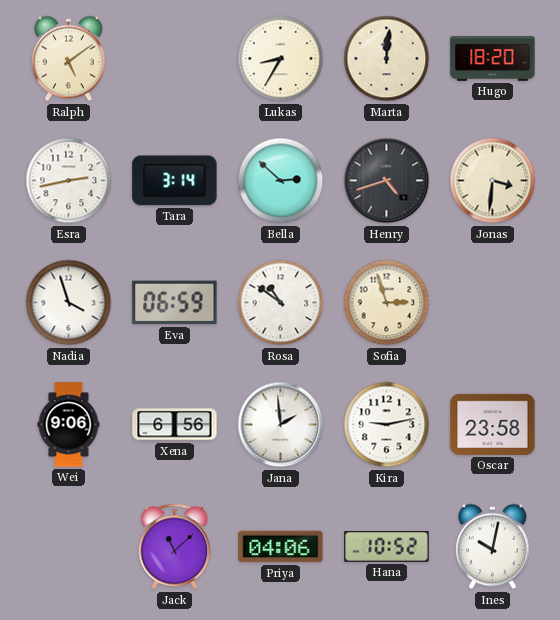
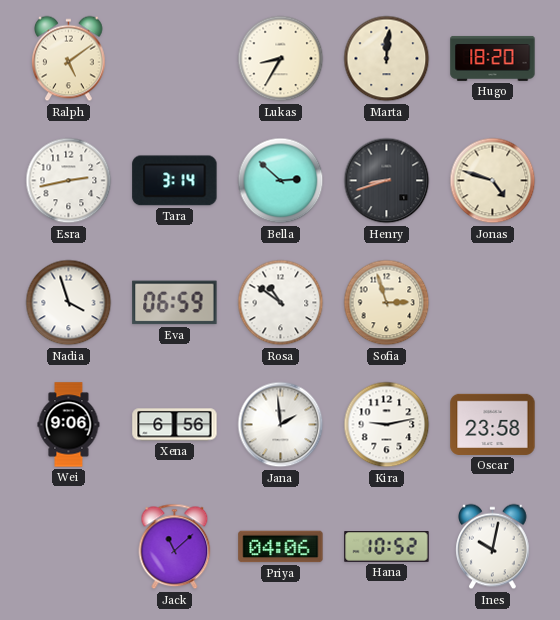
Henry: 4:42 -> 8:42
Jonas: 3:31 -> 4:48
